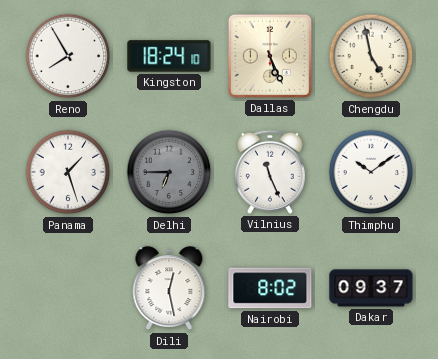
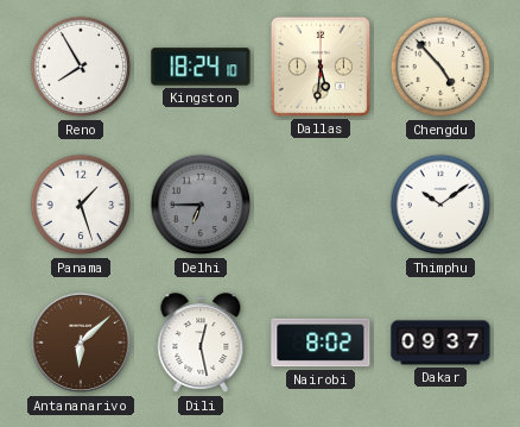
Dallas: 5:26 -> 5:31
Chengdu: 4:58 -> 4:53
Vilnius: 11:26 -> none
Antananarivo: none -> 6:08
